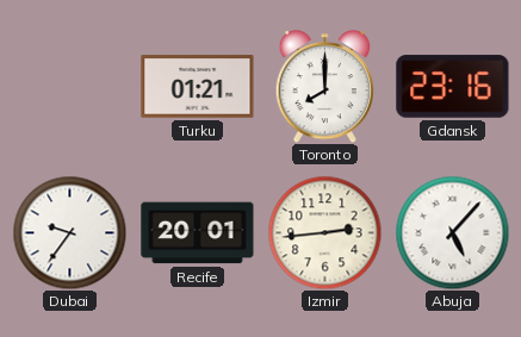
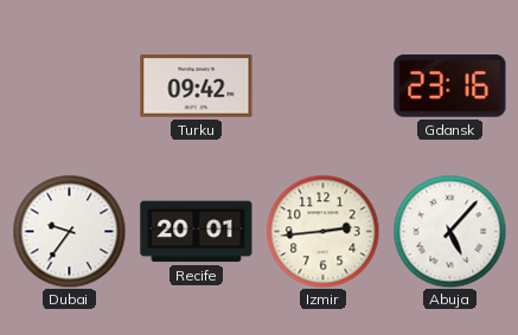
Turku: 01:21 -> 09:42
Toronto: 8:00 -> none
